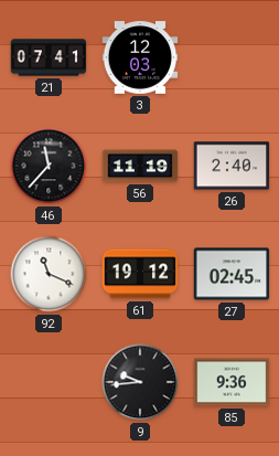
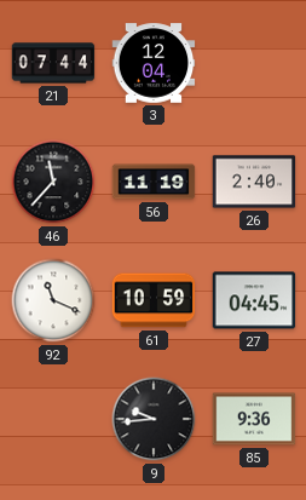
21: 07:41 -> 07:44
3: 12:03 -> 12:04
61: 19:12 -> 10:59
27: 02:45 -> 04:45
